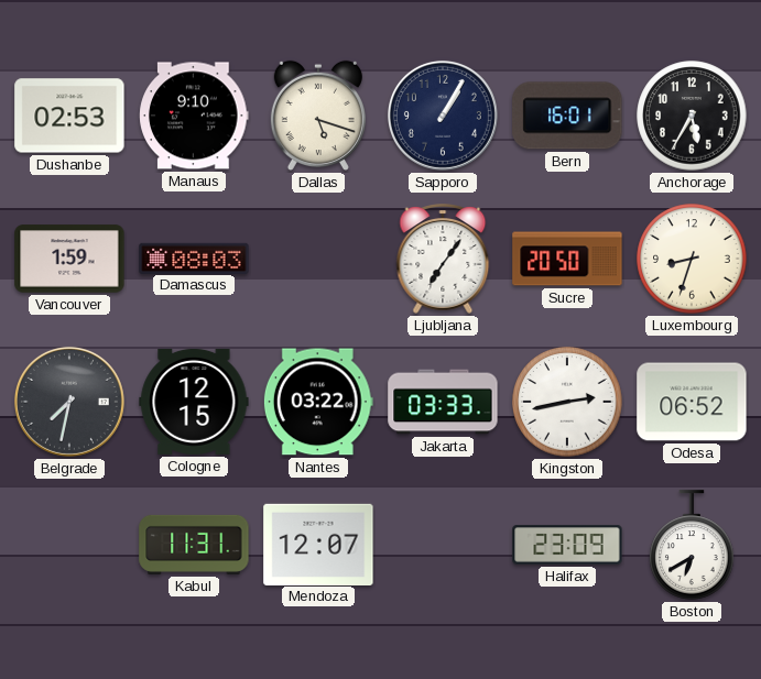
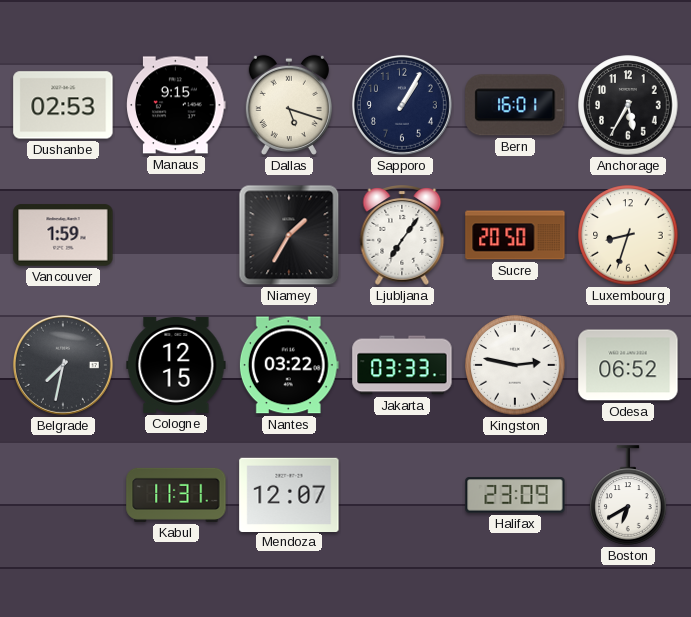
Manaus: 9:10 -> 9:15
Damascus: 08:03 -> none
Niamey: none -> 1:35
Kingston: 2:43 -> 2:47
